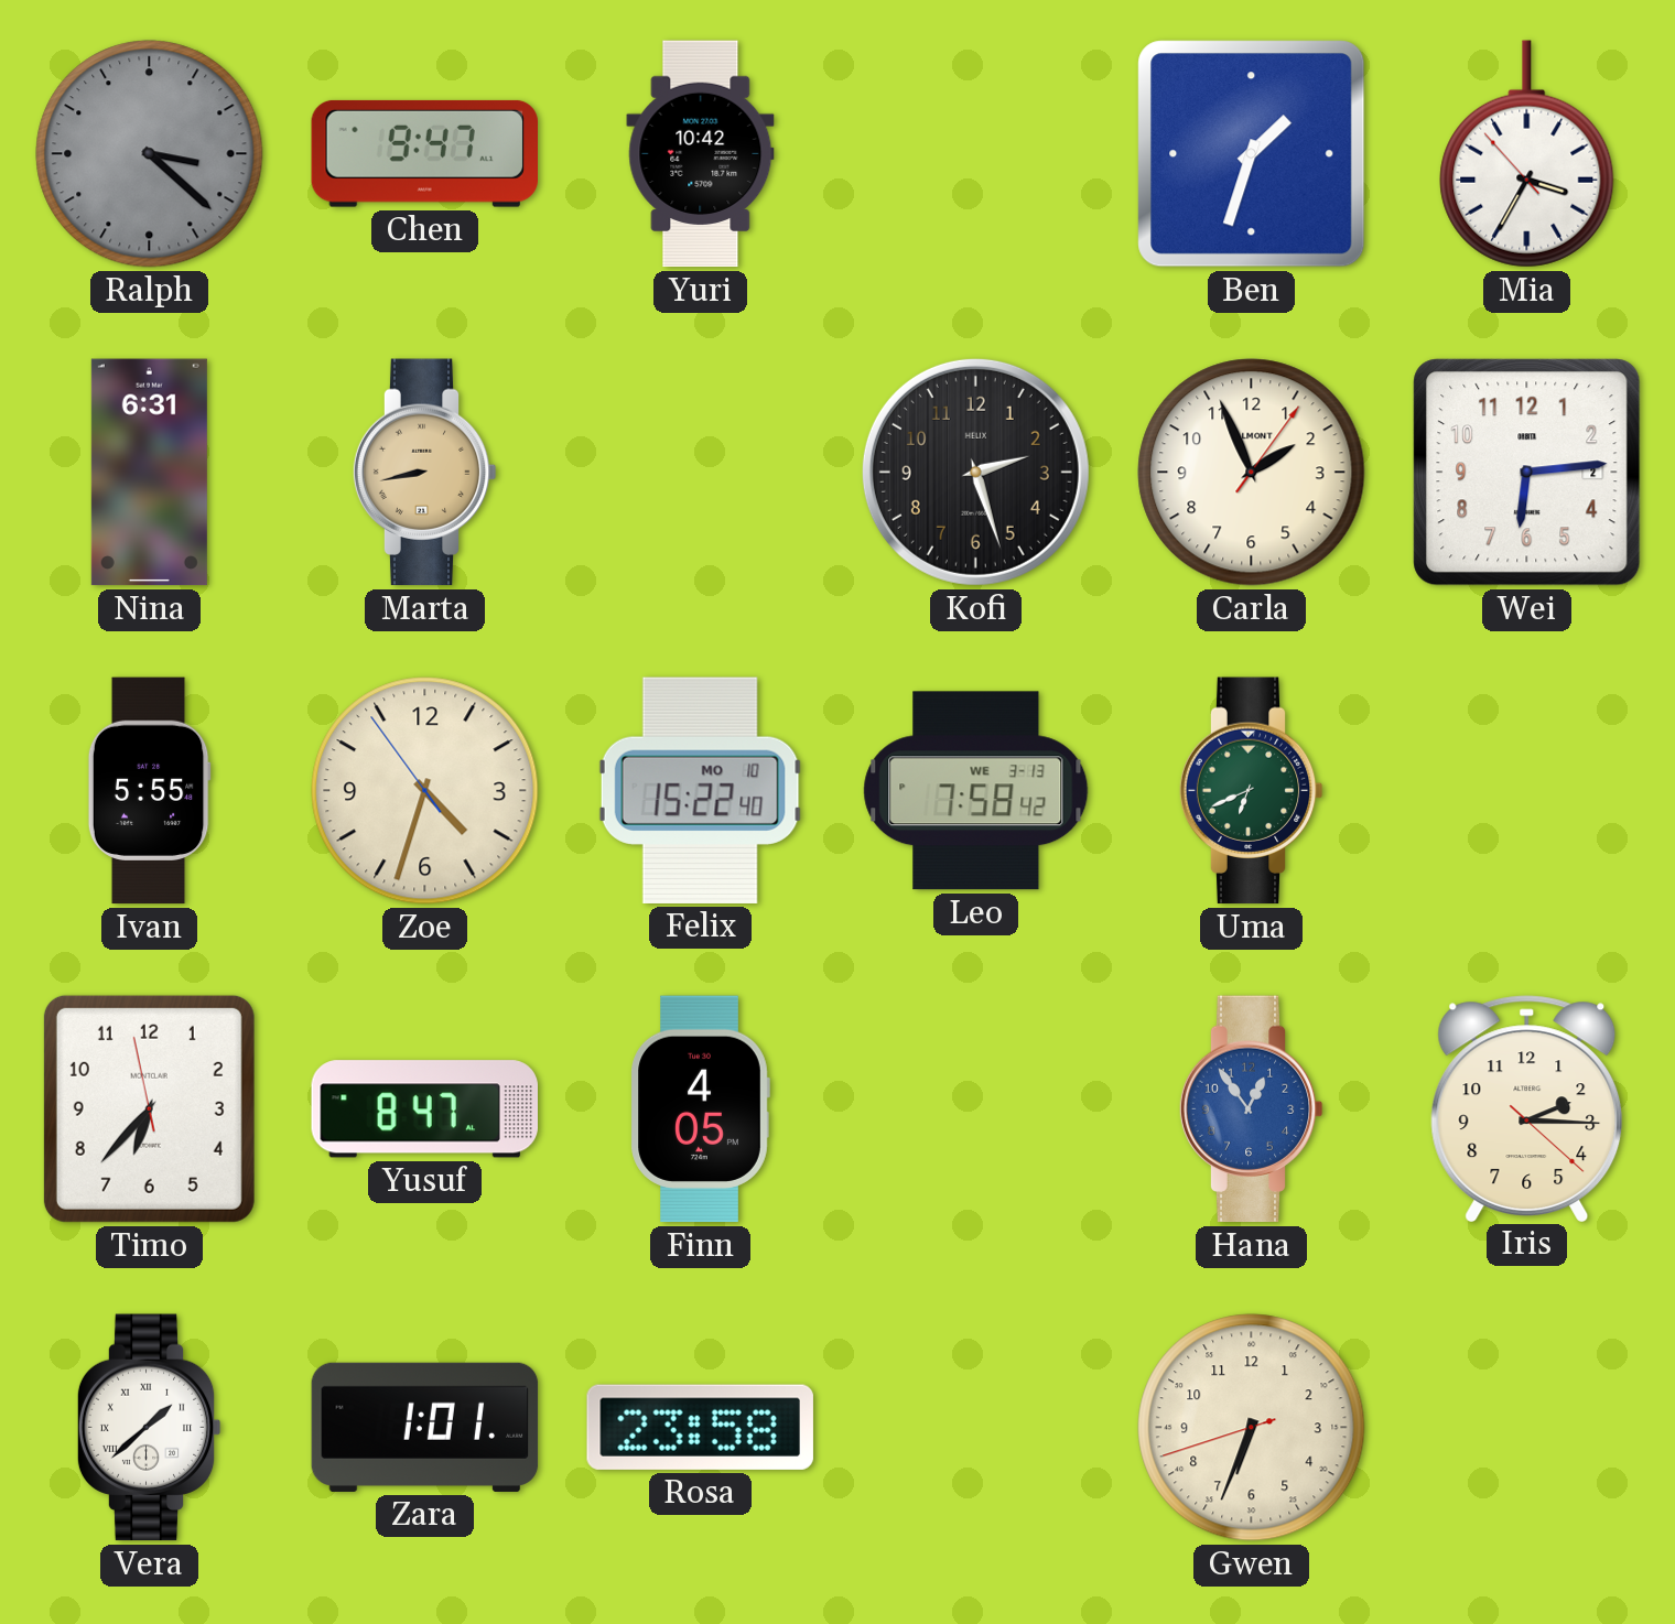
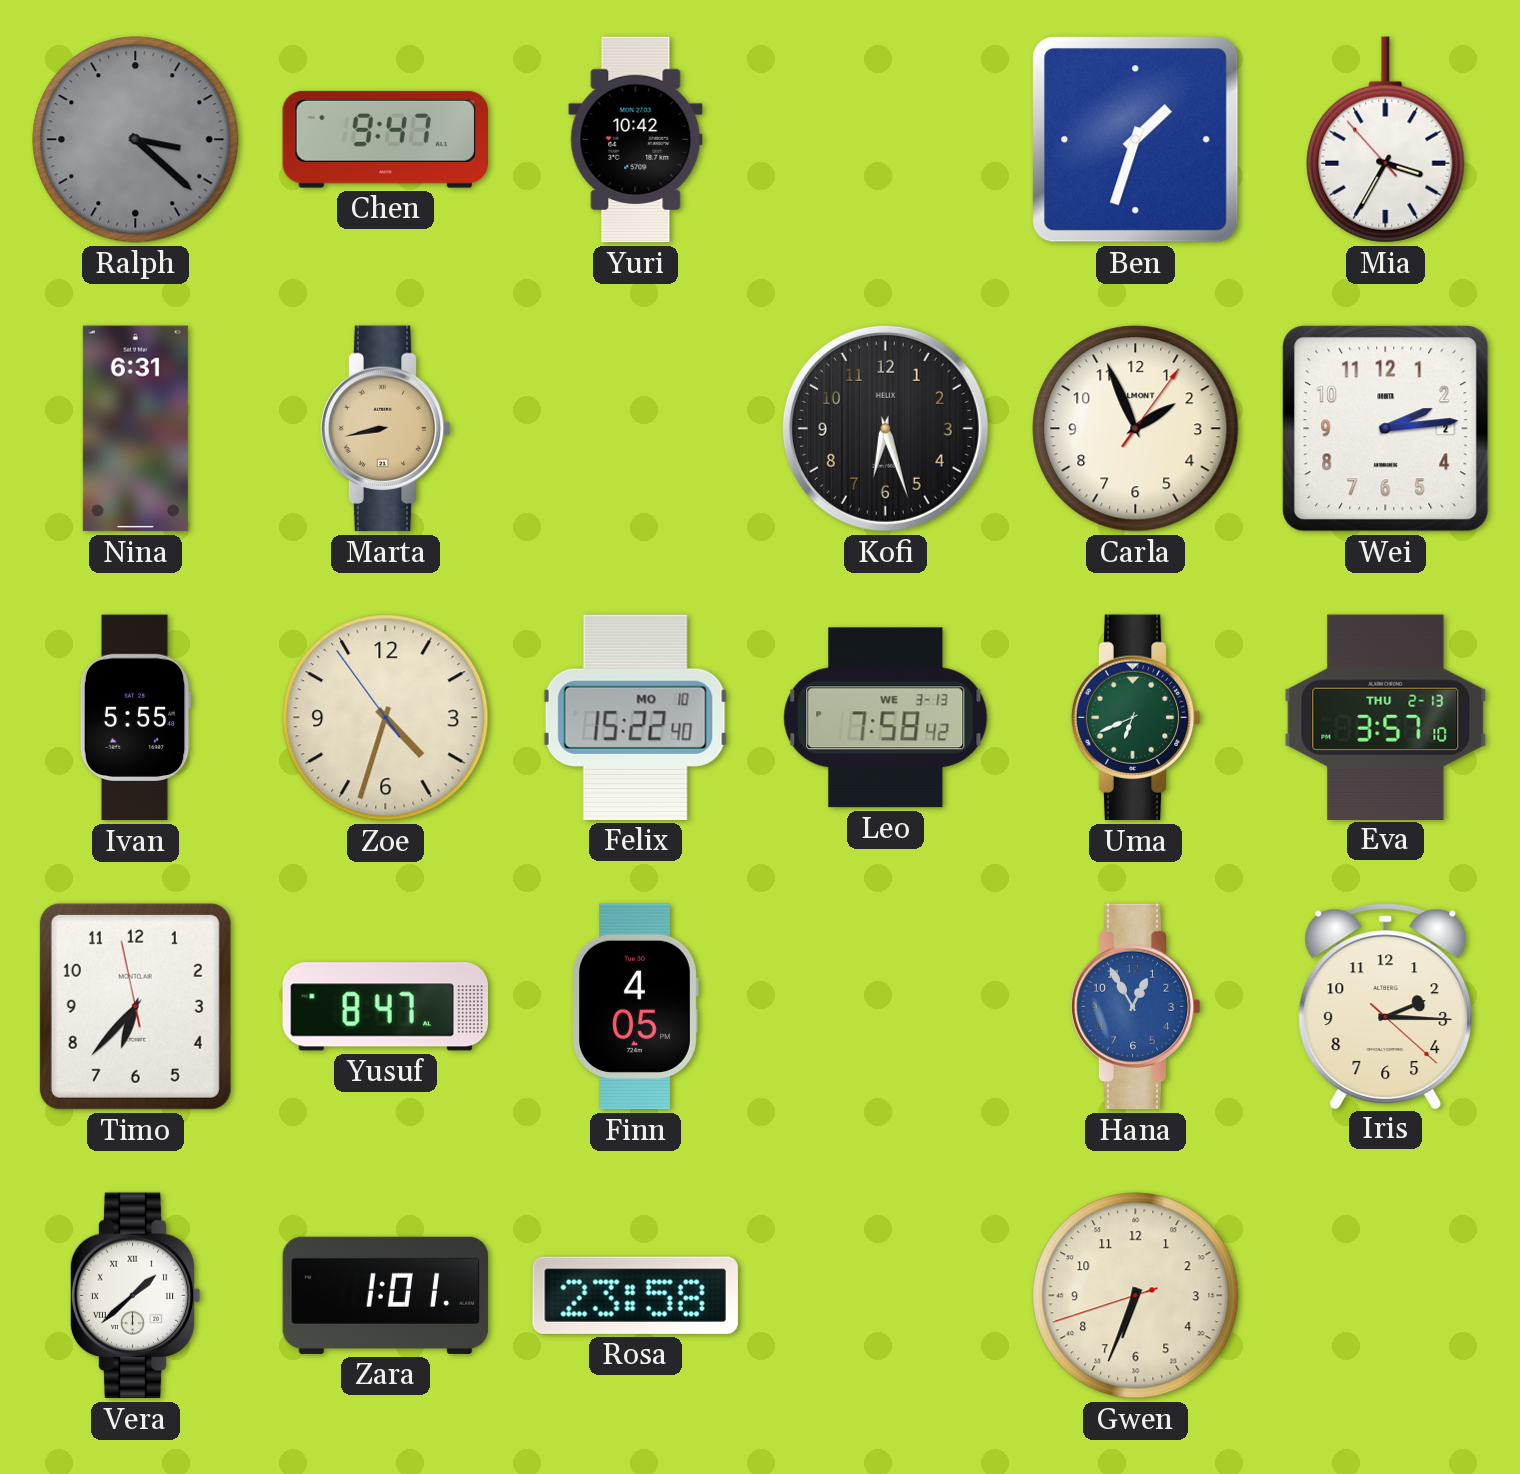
Kofi: 2:27 -> 6:27
Wei: 6:14 -> 2:14
Eva: none -> 3:57
Hana: 12:54 -> 12:55
